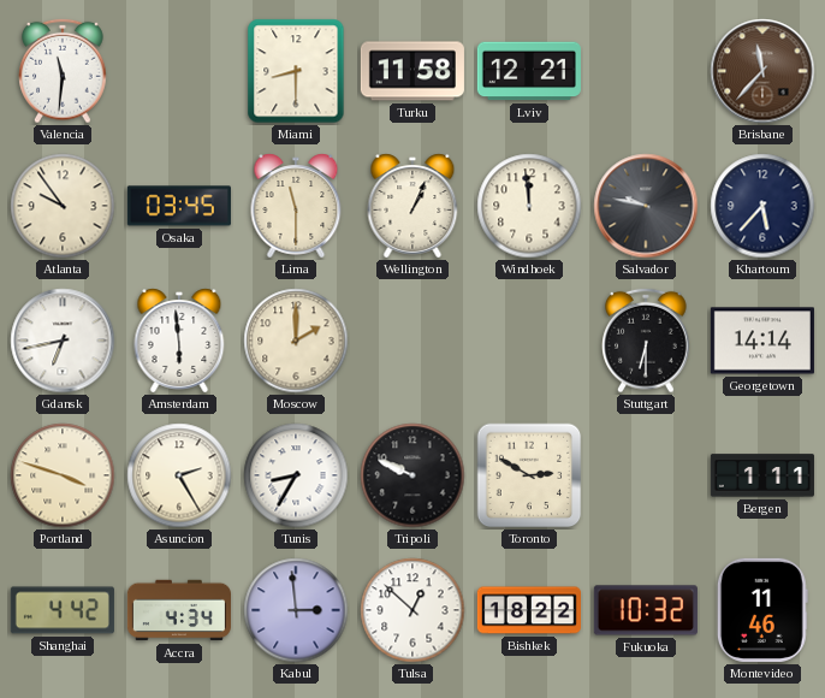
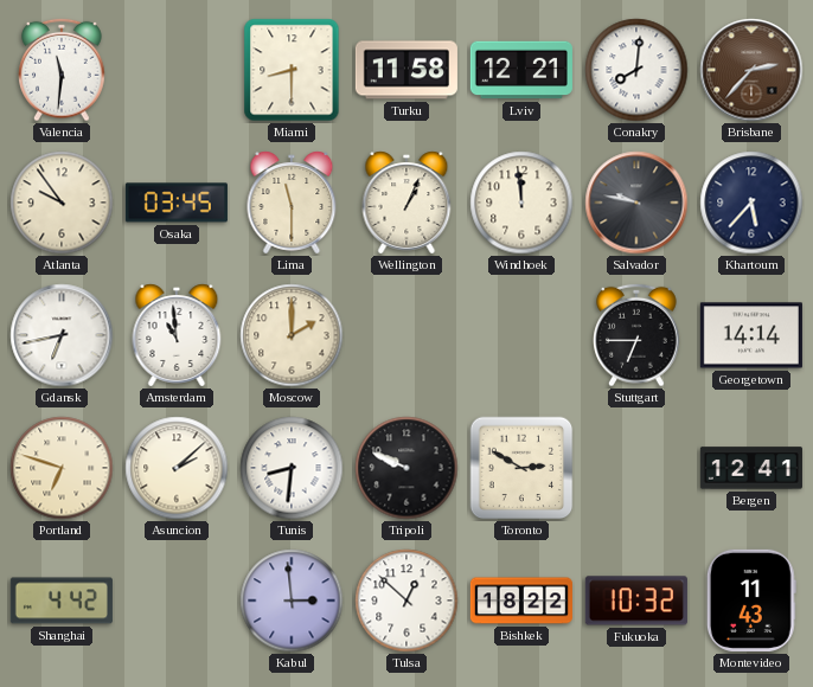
Conakry: none -> 8:01
Brisbane: 11:37 -> 2:37
Amsterdam: 5:59 -> 10:59
Stuttgart: 6:30 -> 6:45
Portland: 3:48 -> 6:48
Asuncion: 2:25 -> 2:08
Tunis: 8:35 -> 8:31
Bergen: 1:11 -> 12:41
Accra: 4:34 -> none
Montevideo: 11:46 -> 11:43
